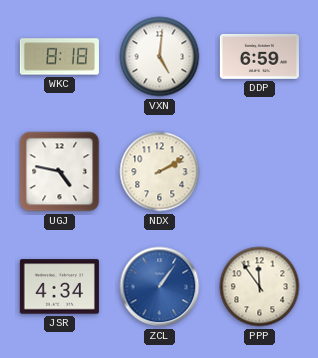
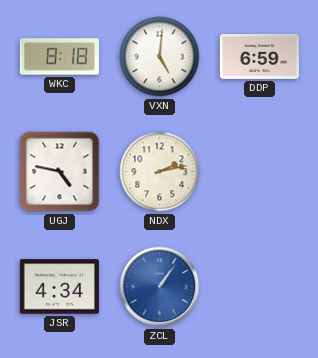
NDX: 2:10 -> 2:13
PPP: 11:54 -> none
